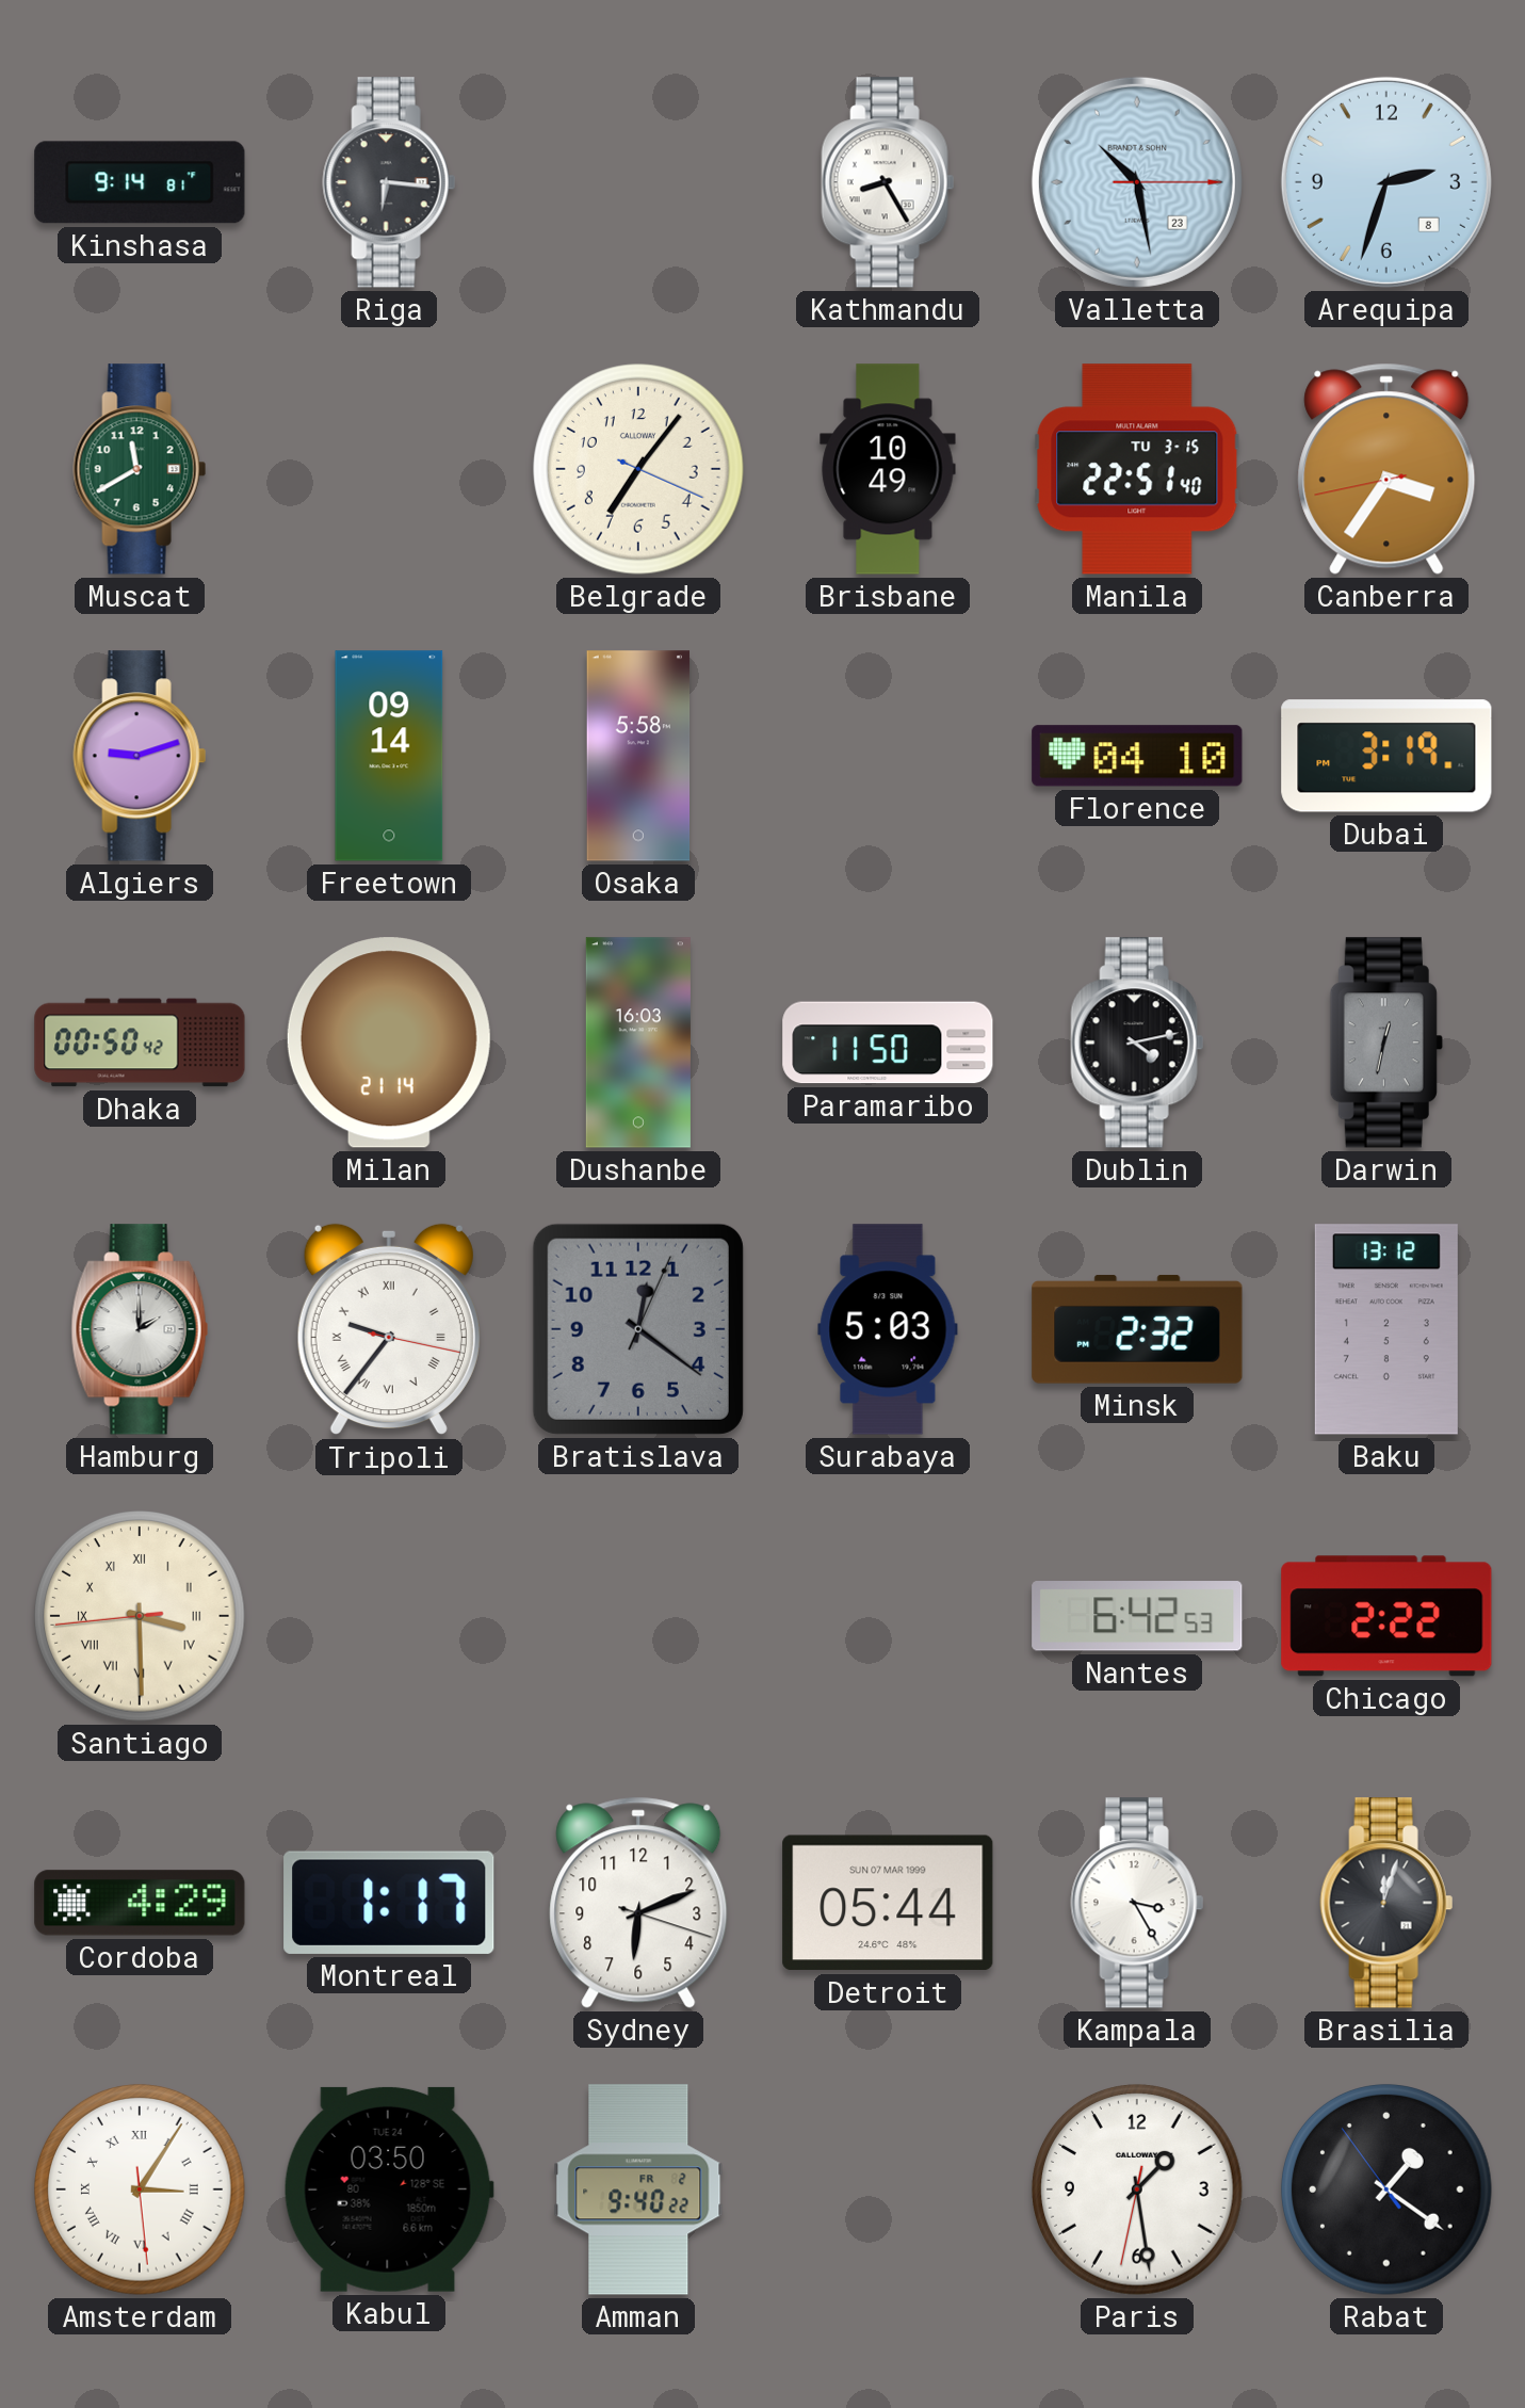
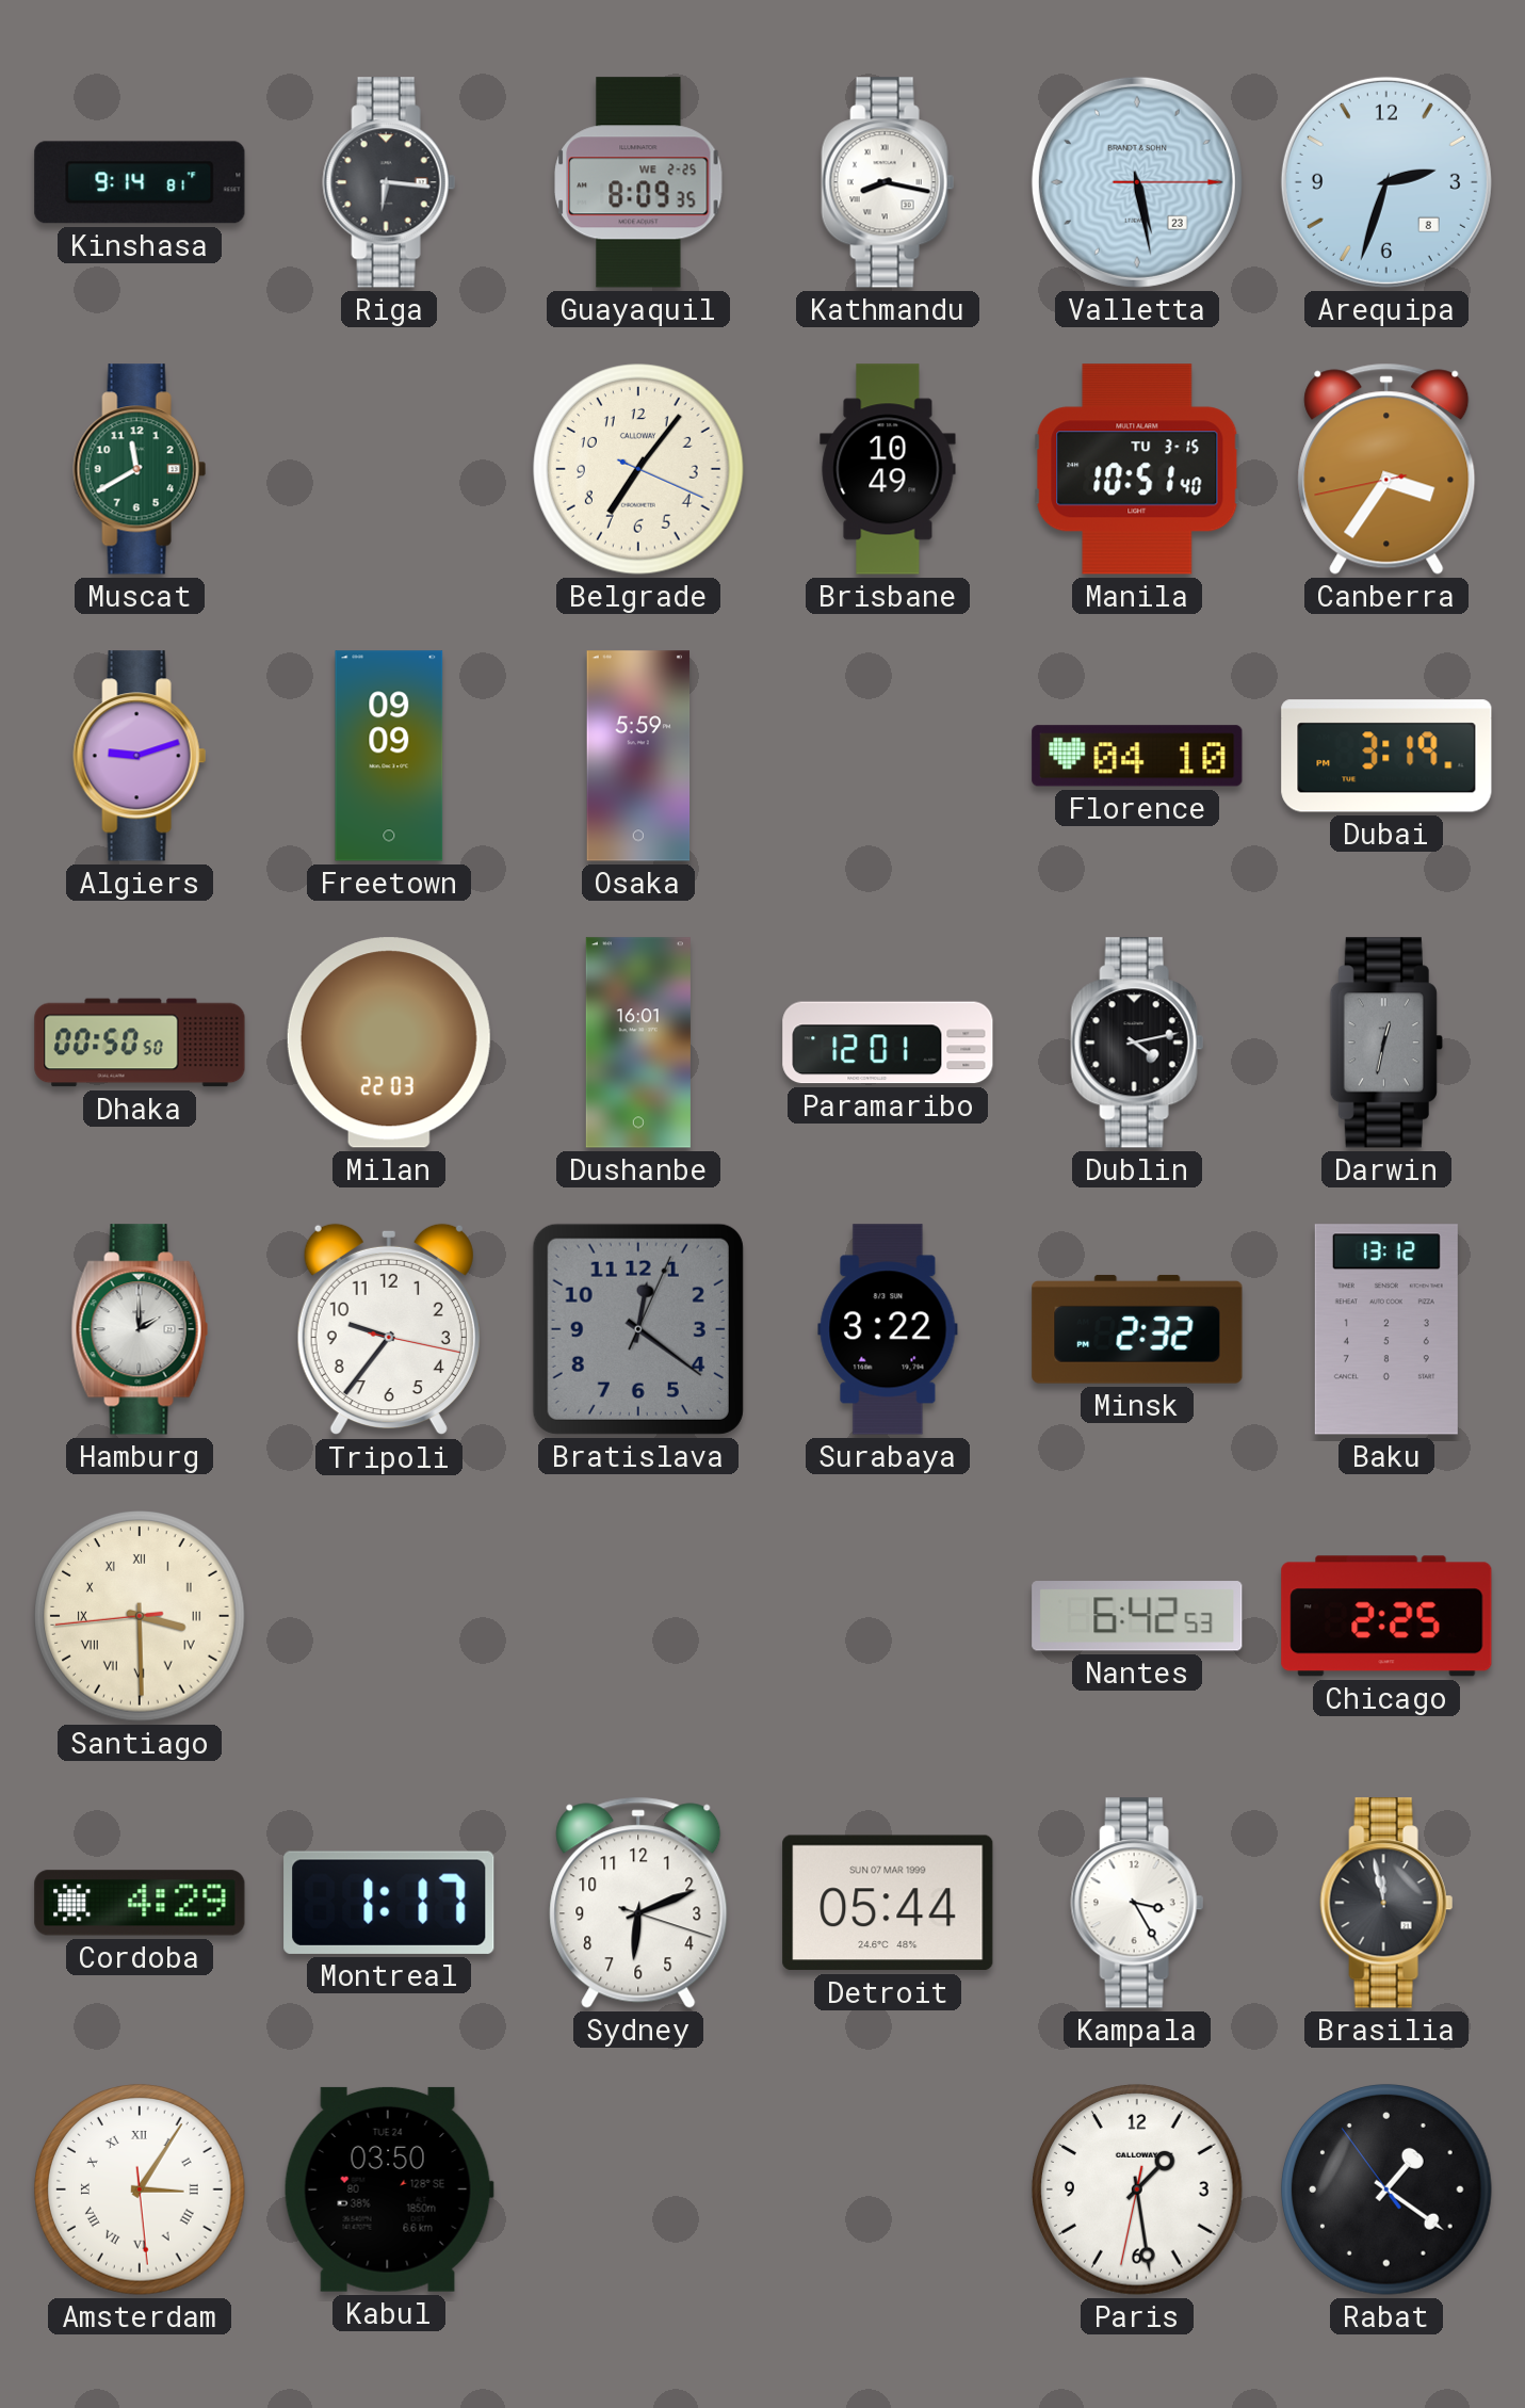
Guayaquil: none -> 8:09
Kathmandu: 8:25 -> 8:17
Valletta: 10:28 -> 5:28
Manila: 22:51 -> 10:51
Freetown: 09:14 -> 09:09
Osaka: 5:58 -> 5:59
Dhaka: 00:50:42 -> 00:50:50
Milan: 21:14 -> 22:03
Dushanbe: 16:03 -> 16:01
Paramaribo: 11:50 -> 12:01
Tripoli numerals: Roman -> Arabic
Surabaya: 5:03 -> 3:22
Chicago: 2:22 -> 2:25
Brasilia: 12:03 -> 11:58
Amman: 9:40 -> none
